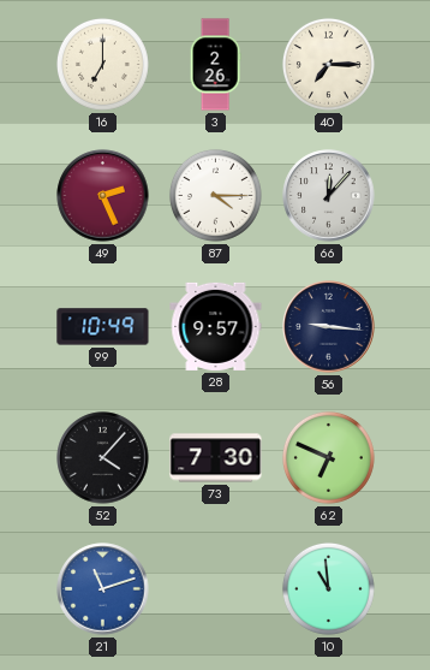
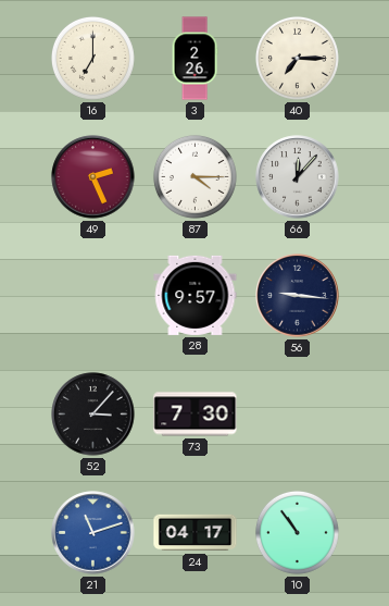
99: 10:49 -> none
52: 4:07 -> 3:07
62: 6:49 -> none
24: none -> 04:17
10: 10:59 -> 10:54
